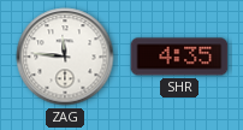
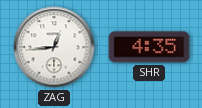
ZAG: 11:46 -> 12:44
